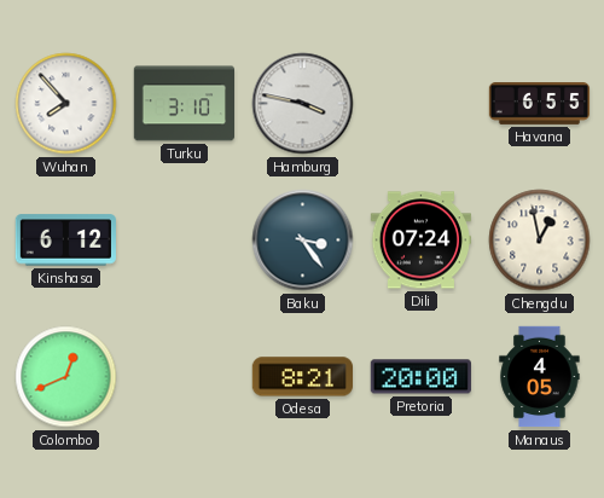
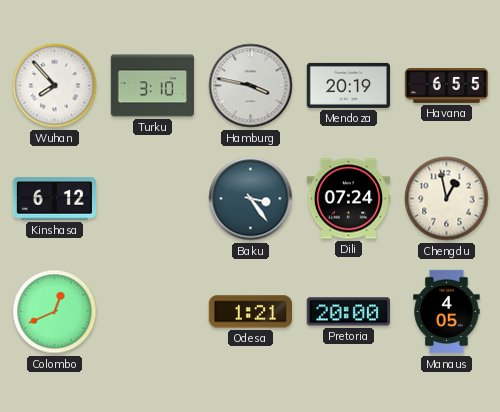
Mendoza: none -> 20:19
Odesa: 8:21 -> 1:21
